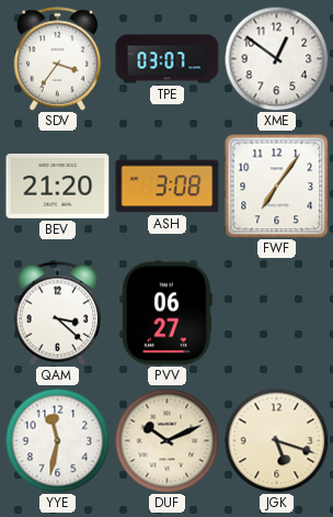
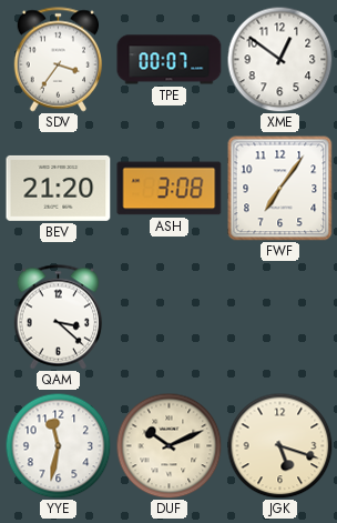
TPE: 03:07 -> 00:07
PVV: 06:27 -> none
